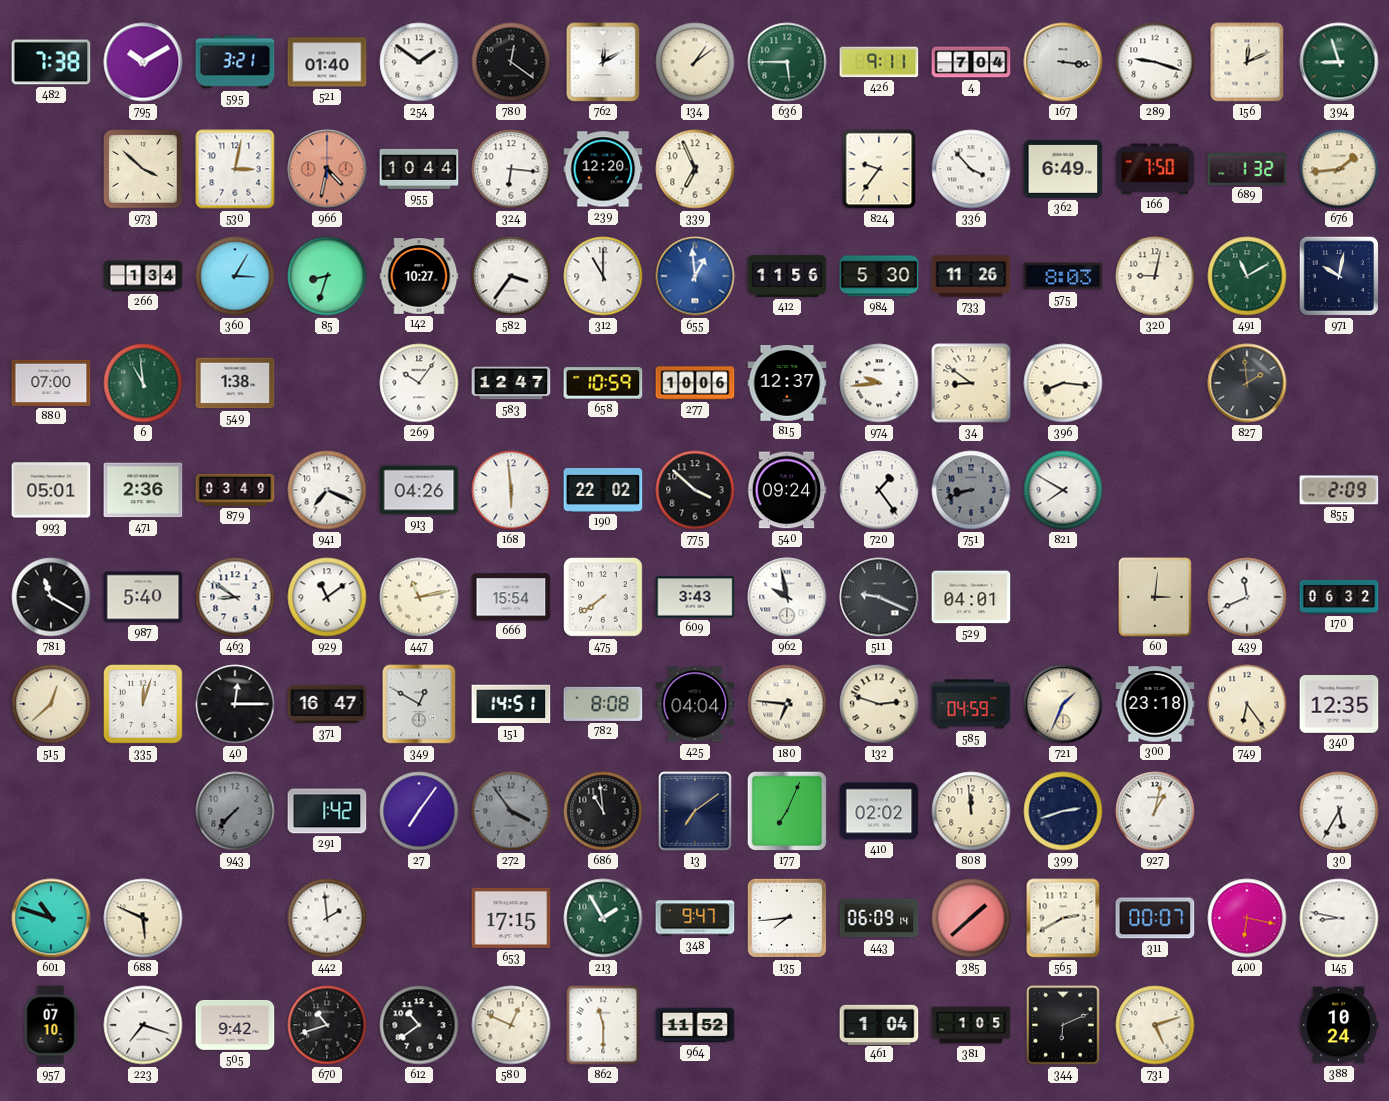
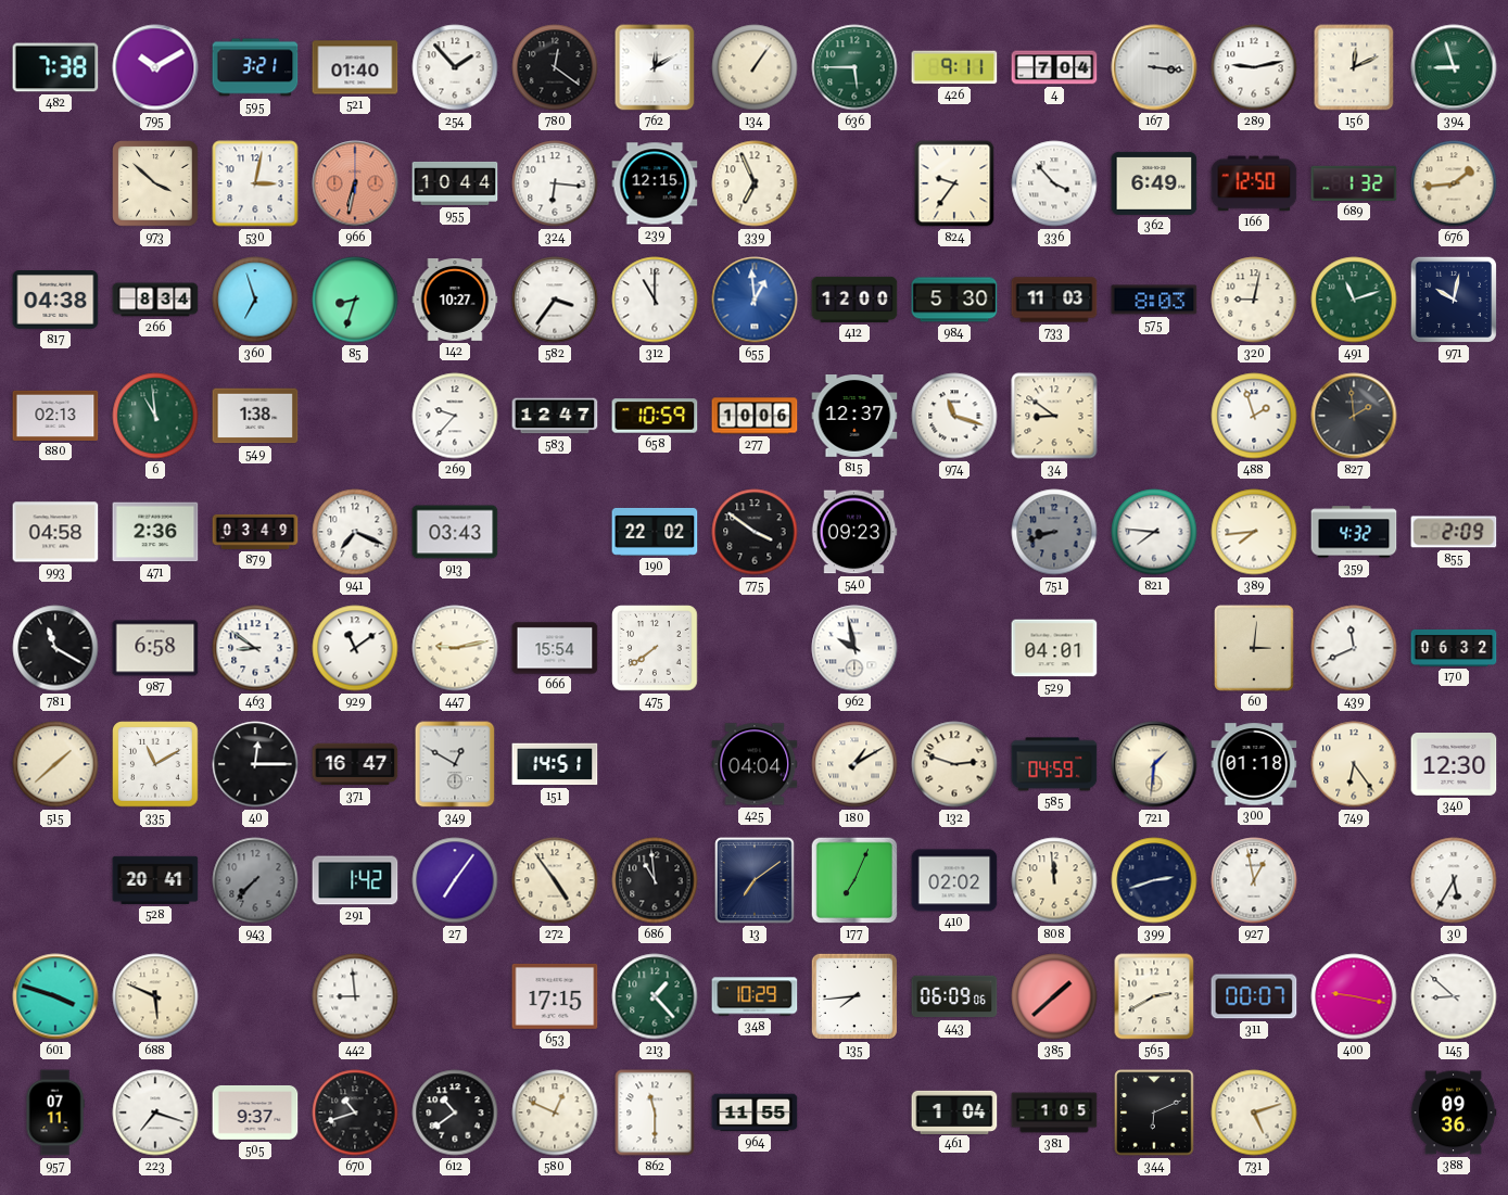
254: 1:51 -> 1:53
134: 1:09 -> 1:06
289: 9:18 -> 9:13
966: 4:32 -> 6:32
239: 12:20 -> 12:15
166: 7:50 -> 12:50
817: none -> 04:38
266: 1:34 -> 8:34
360: 3:05 -> 6:57
412: 11:56 -> 12:00
733: 11:26 -> 11:03
491: 11:10 -> 11:12
880: 07:00 -> 02:13
269: 10:06 -> 9:37
974: 9:44 -> 11:18
396: 8:16 -> none
488: none -> 1:57
993: 05:01 -> 04:58
913: 04:26 -> 03:43
168: 5:59 -> none
775: 3:52 -> 3:51
540: 09:24 -> 09:23
720: 1:24 -> none
821: 7:50 -> 7:46
389: none -> 7:44
359: none -> 4:32
987: 5:40 -> 6:58
447: 11:13 -> 9:13
609: 3:43 -> none
511: 9:19 -> none
515: 12:38 -> 1:38
335: 12:03 -> 11:10
782: 8:08 -> none
180: 6:46 -> 1:10
721: 1:34 -> 1:31
300: 23:18 -> 01:18
340: 12:35 -> 12:30
528: none -> 20:41
272: 3:54 -> 4:54
272 dial: grey -> cream
927: 1:02 -> 12:58
601: 10:48 -> 3:48
442: 1:59 -> 8:59
213: 1:55 -> 1:23
348: 9:47 -> 10:29
443: 06:09:14 -> 06:09:06
400: 6:17 -> 9:17
145: 8:47 -> 8:52
957: 07:10 -> 07:11
505: 9:42 -> 9:37
964: 11:52 -> 11:55
388: 10:24 -> 09:36
